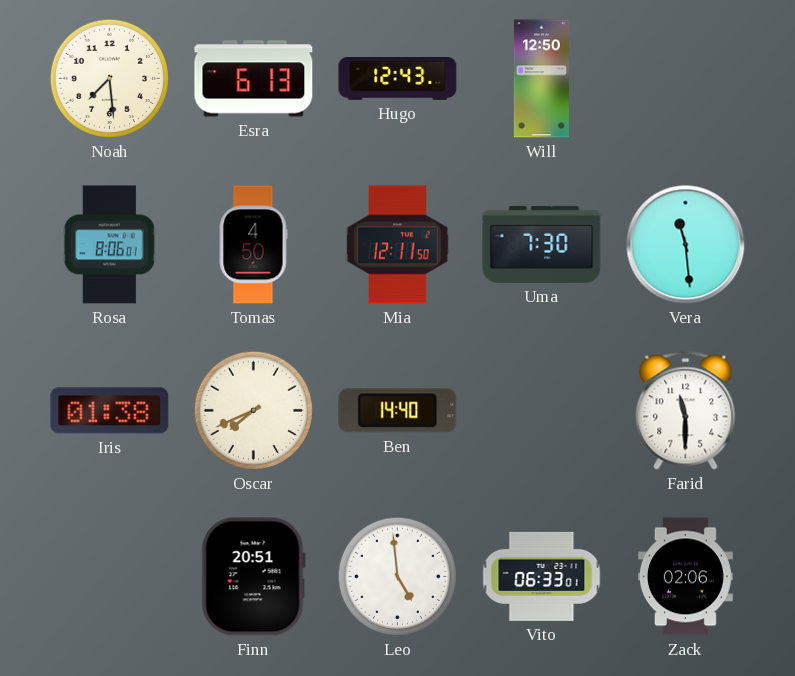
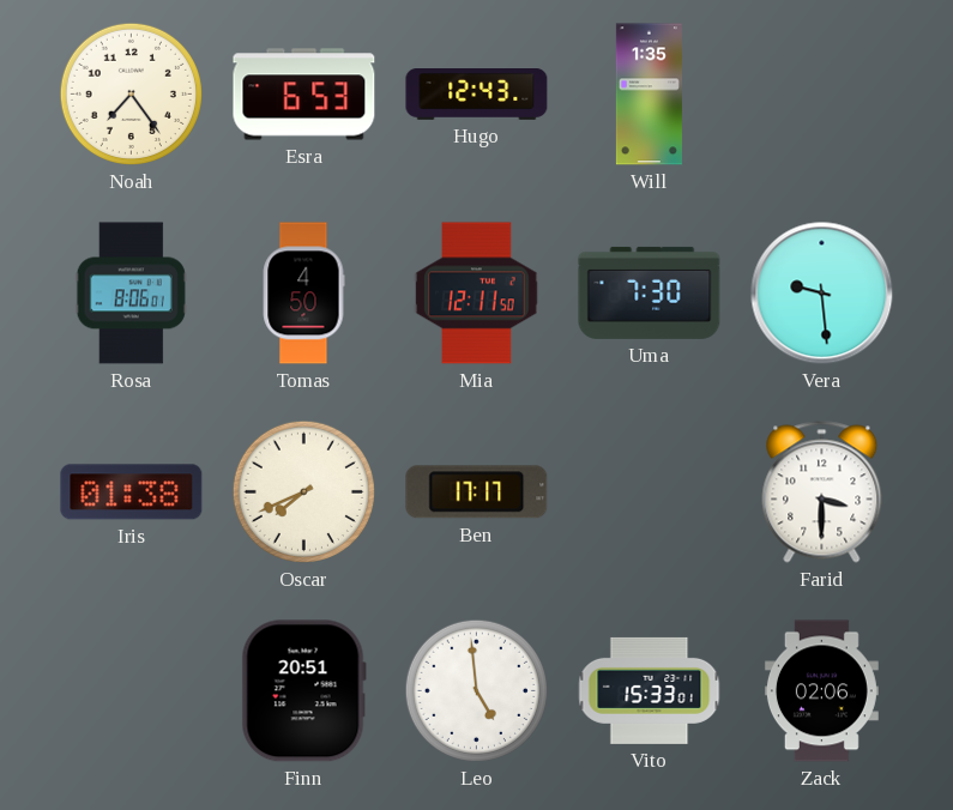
Noah: 7:29 -> 7:24
Esra: 6:13 -> 6:53
Will: 12:50 -> 1:35
Vera: 11:29 -> 9:29
Ben: 14:40 -> 17:17
Farid: 11:30 -> 3:30
Vito: 06:33 -> 15:33
